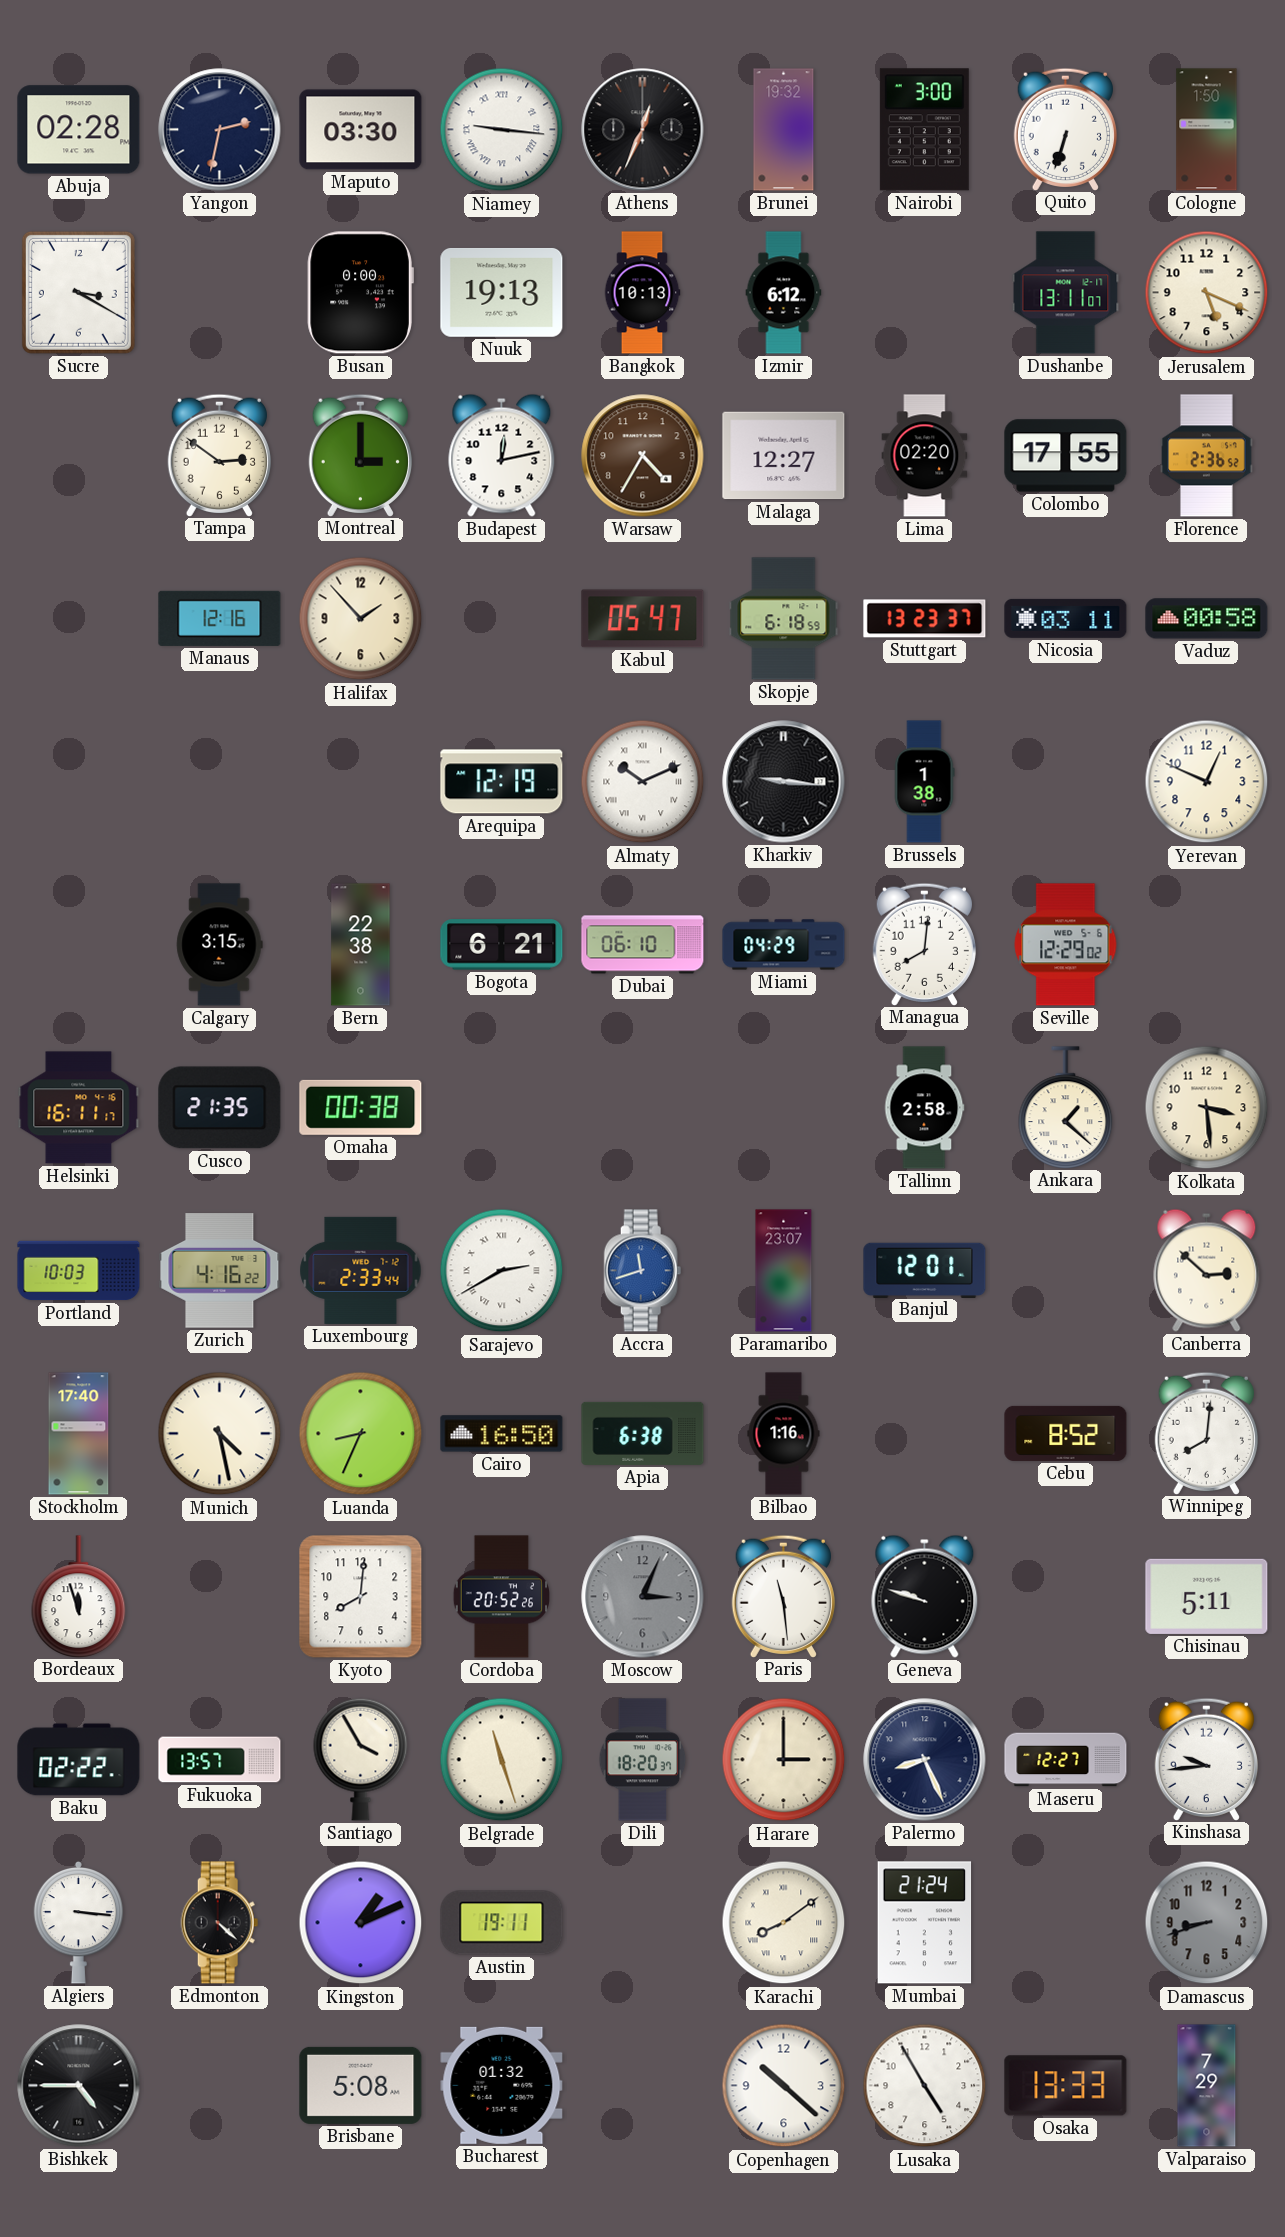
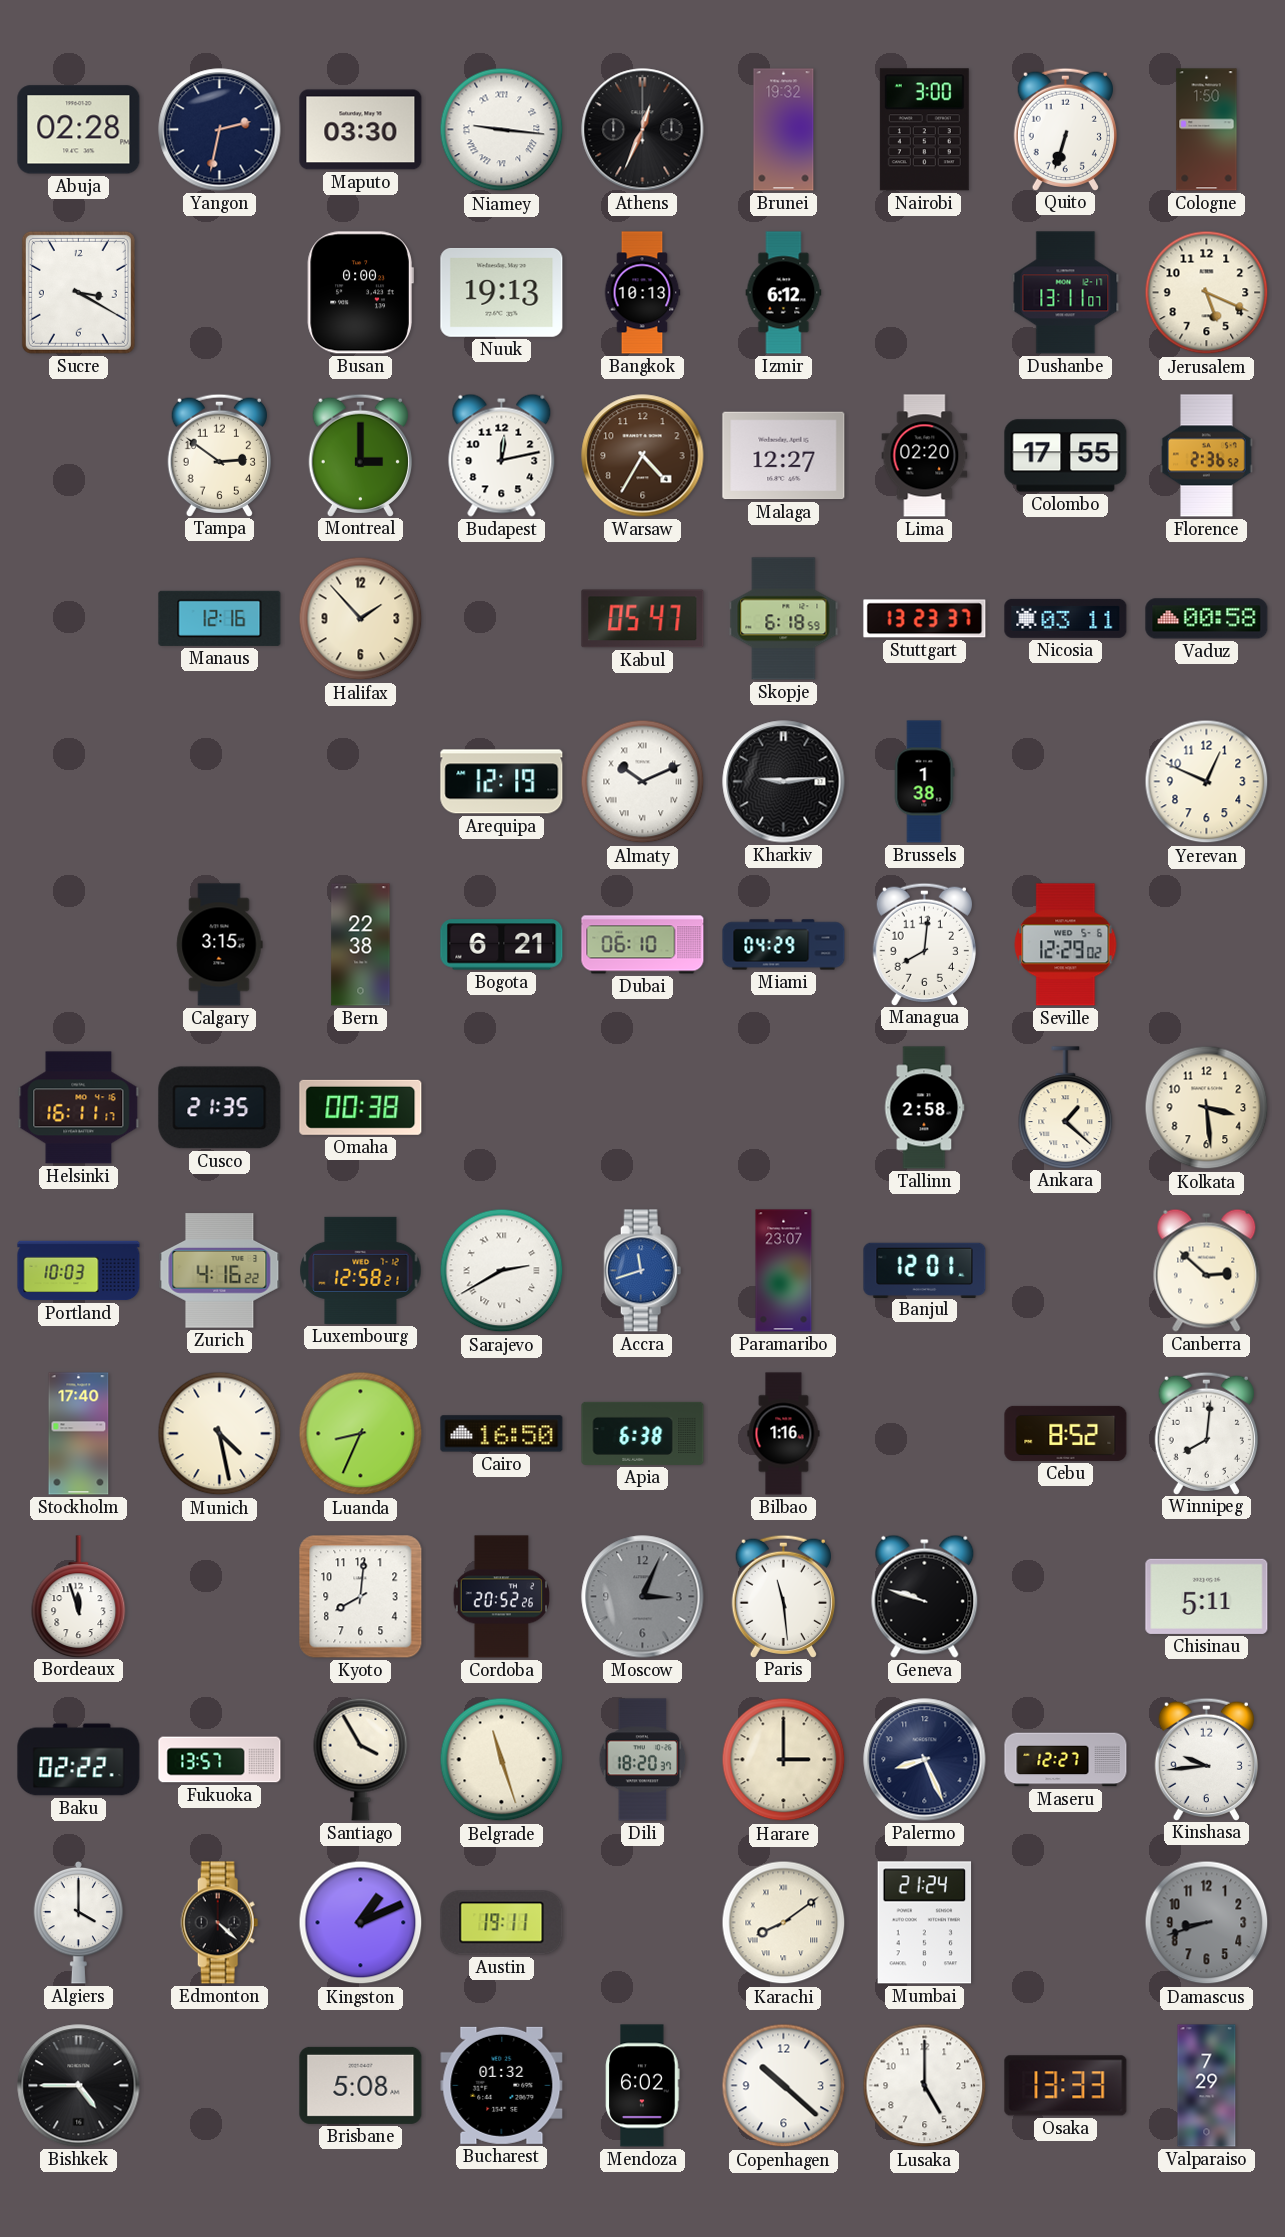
Kharkiv: 9:16 -> 9:14
Luxembourg: 2:33 -> 12:58
Algiers: 3:16 -> 4:00
Mendoza: none -> 6:02
Lusaka: 4:55 -> 5:00
